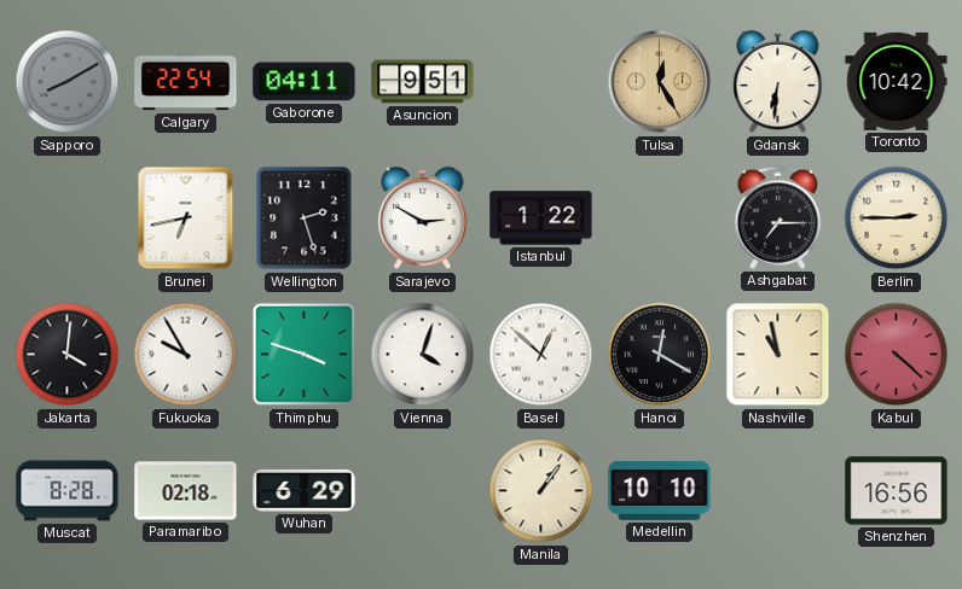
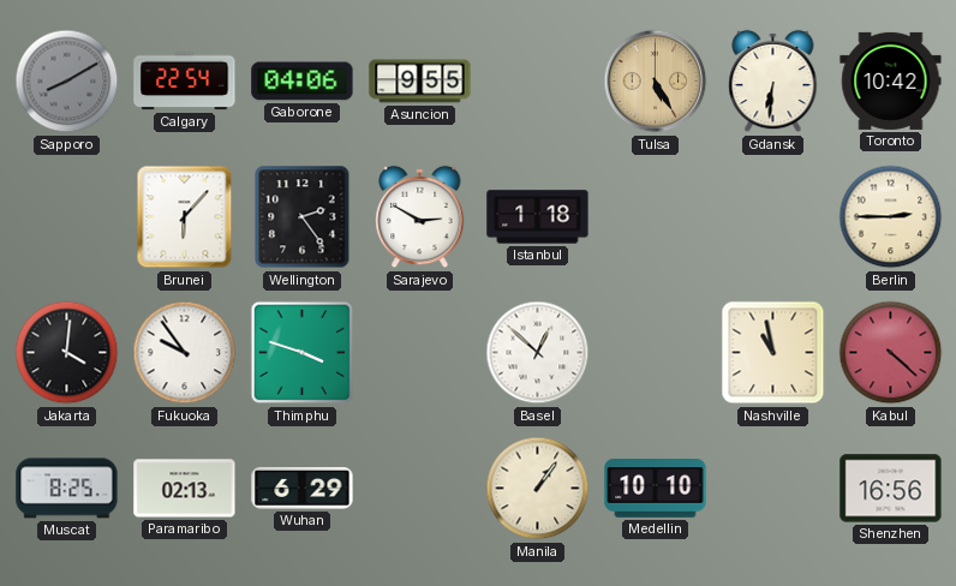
Gaborone: 04:11 -> 04:06
Asuncion: 9:51 -> 9:55
Tulsa: 12:25 -> 5:25
Brunei: 6:43 -> 6:07
Wellington: 2:27 -> 2:24
Istanbul: 1:22 -> 1:18
Ashgabat: 7:15 -> none
Fukuoka: 9:55 -> 9:54
Vienna: 4:03 -> none
Hanoi: 12:20 -> none
Muscat: 8:28 -> 8:25
Paramaribo: 02:18 -> 02:13
